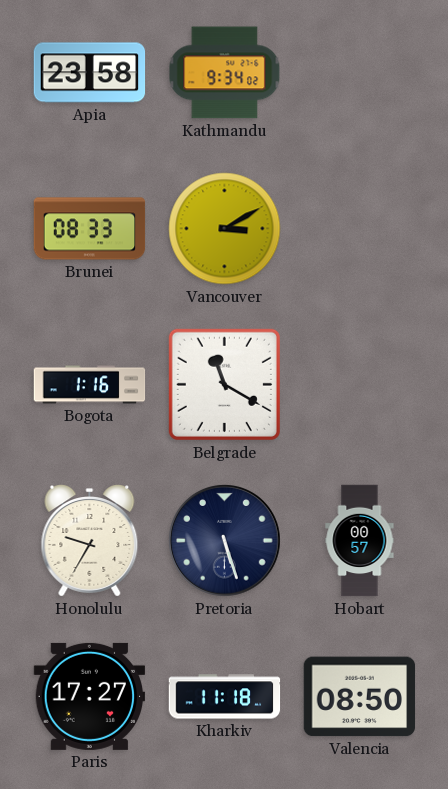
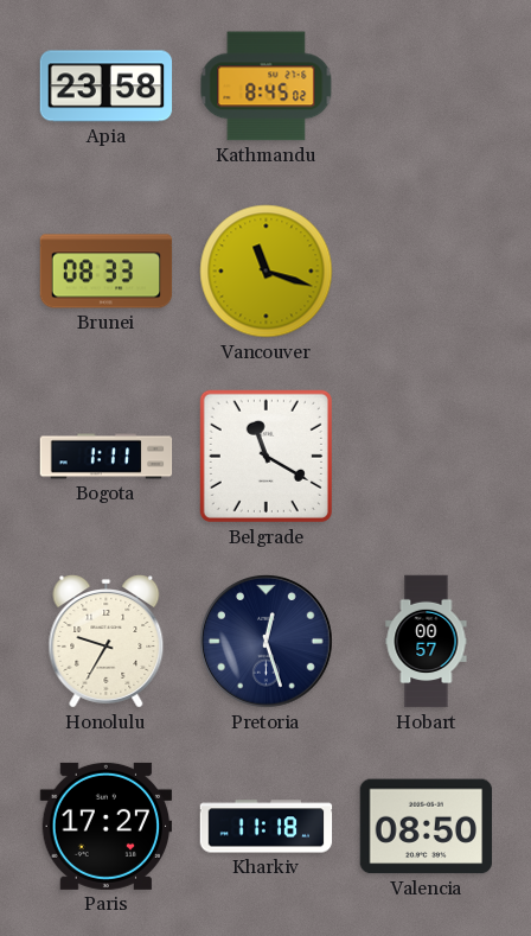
Kathmandu: 9:34 -> 8:45
Vancouver: 3:10 -> 11:18
Bogota: 1:16 -> 1:11
Pretoria: 5:27 -> 12:27
